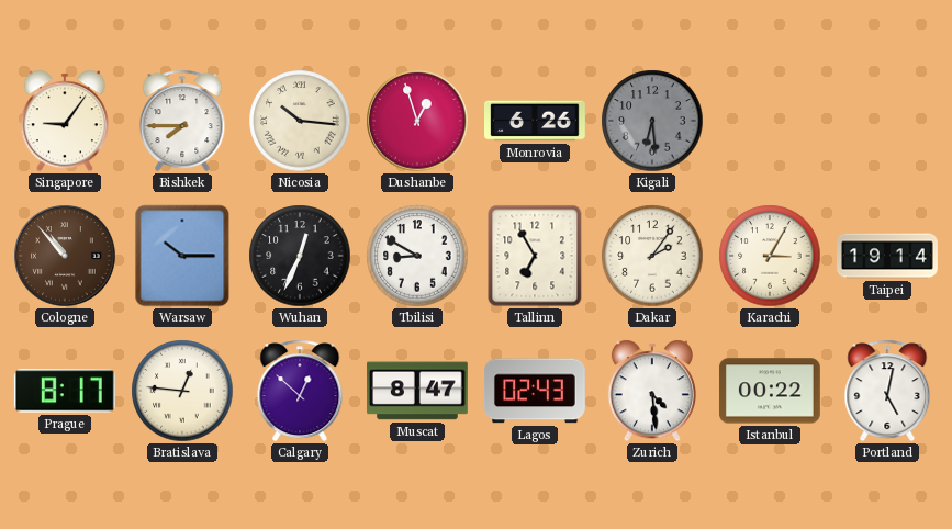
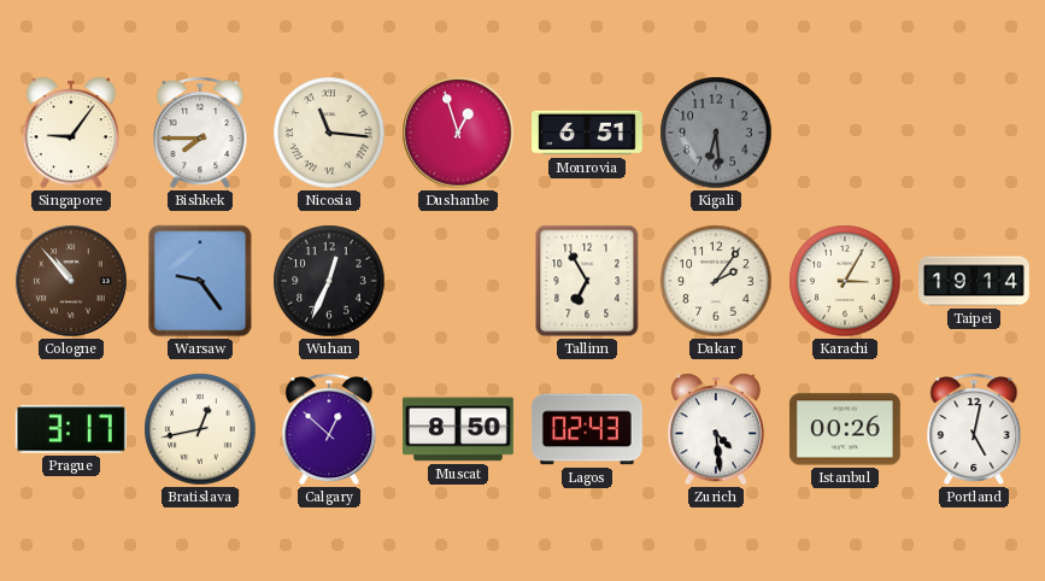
Nicosia: 10:16 -> 11:16
Monrovia: 6:26 -> 6:51
Warsaw: 10:15 -> 9:24
Tbilisi: 8:50 -> none
Prague: 8:17 -> 3:17
Bratislava: 12:46 -> 12:43
Muscat: 8:47 -> 8:50
Istanbul: 00:22 -> 00:26
